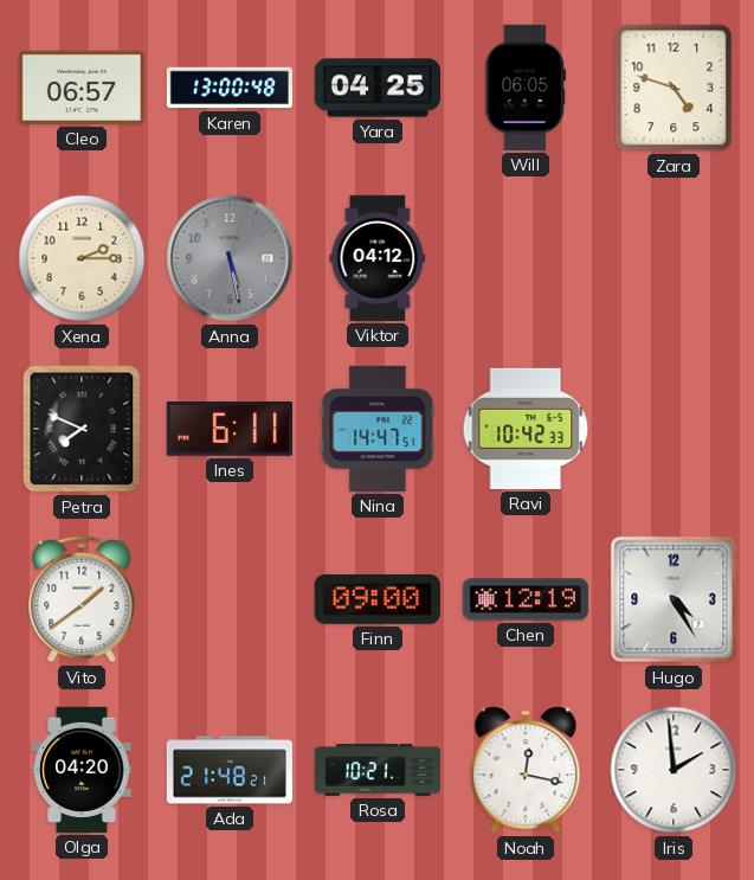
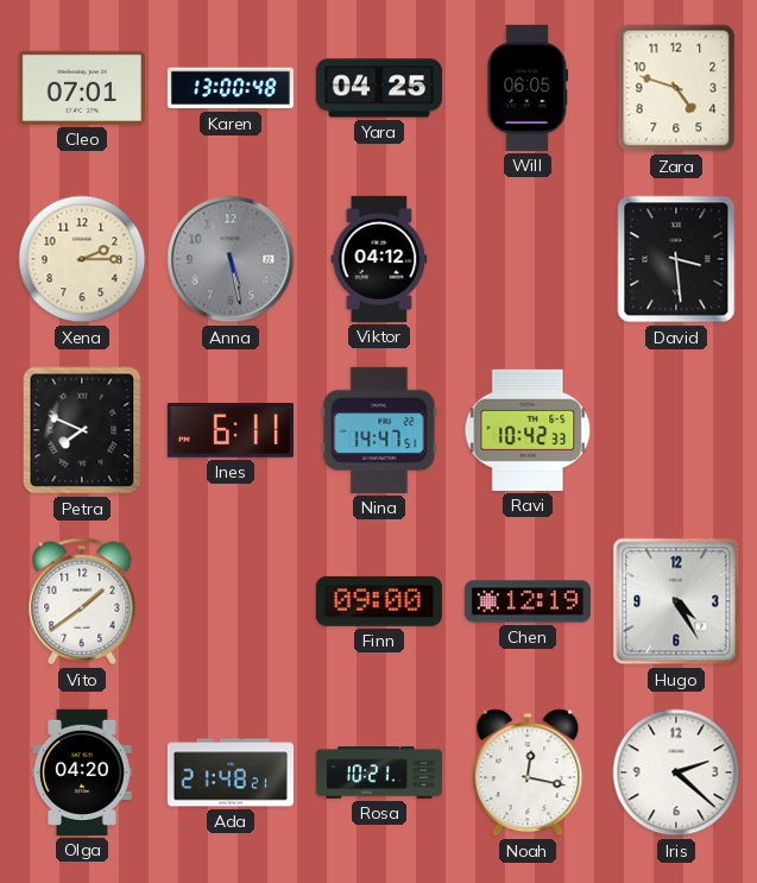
Cleo: 06:57 -> 07:01
David: none -> 3:29
Iris: 1:59 -> 2:22
